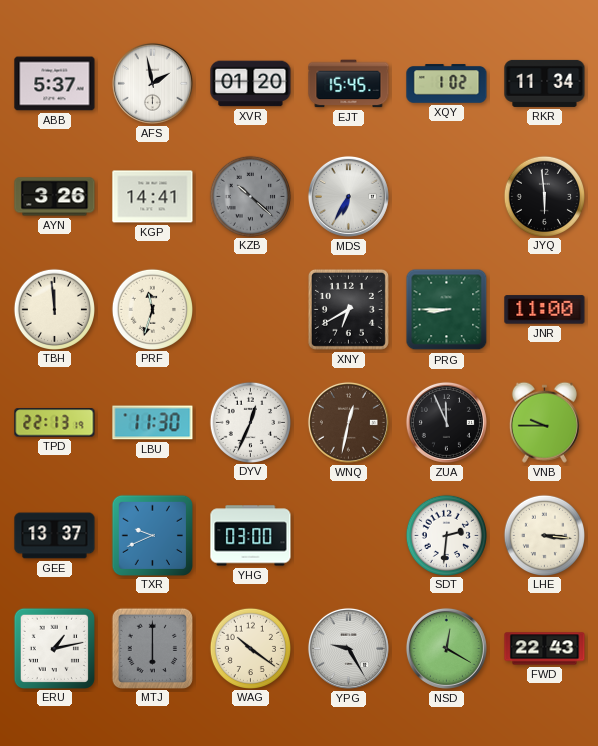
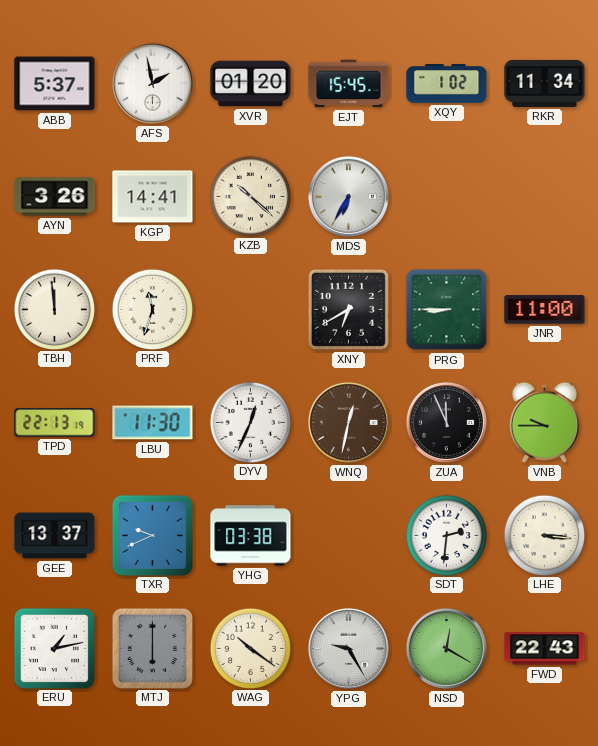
KZB dial: grey -> cream
JYQ: 5:59 -> none
YHG: 03:00 -> 03:38
